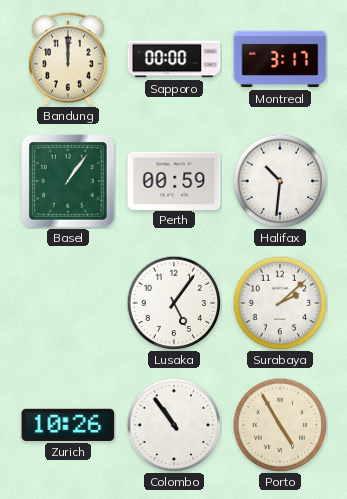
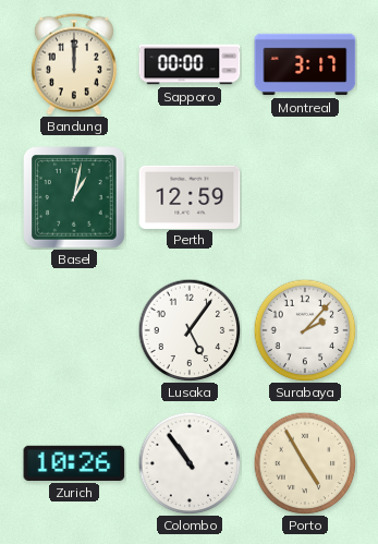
Basel: 1:06 -> 1:02
Perth: 00:59 -> 12:59
Halifax: 10:31 -> none
Surabaya: 2:08 -> 2:07
